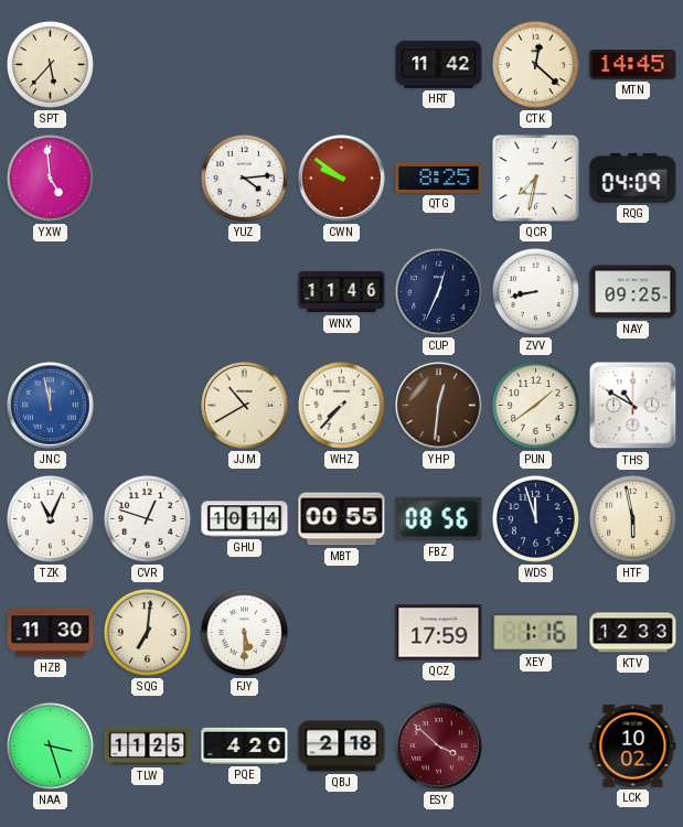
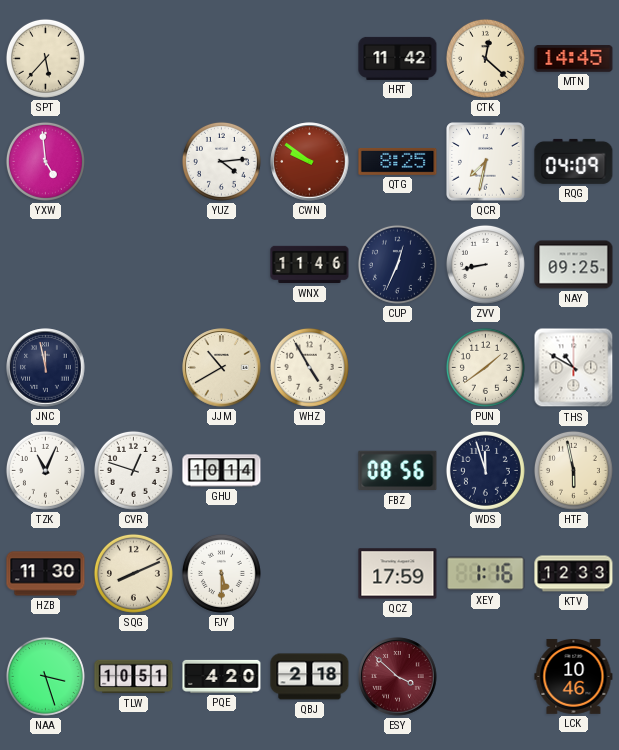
JNC dial: blue -> navy
WHZ: 7:37 -> 4:55
YHP: 12:31 -> none
MBT: 00:55 -> none
SQG: 7:01 -> 8:11
TLW: 11:25 -> 10:51
LCK: 10:02 -> 10:46
